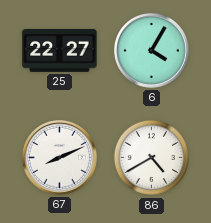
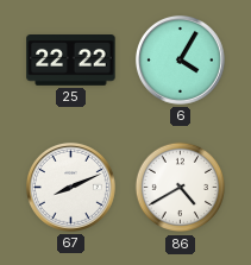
25: 22:27 -> 22:22
